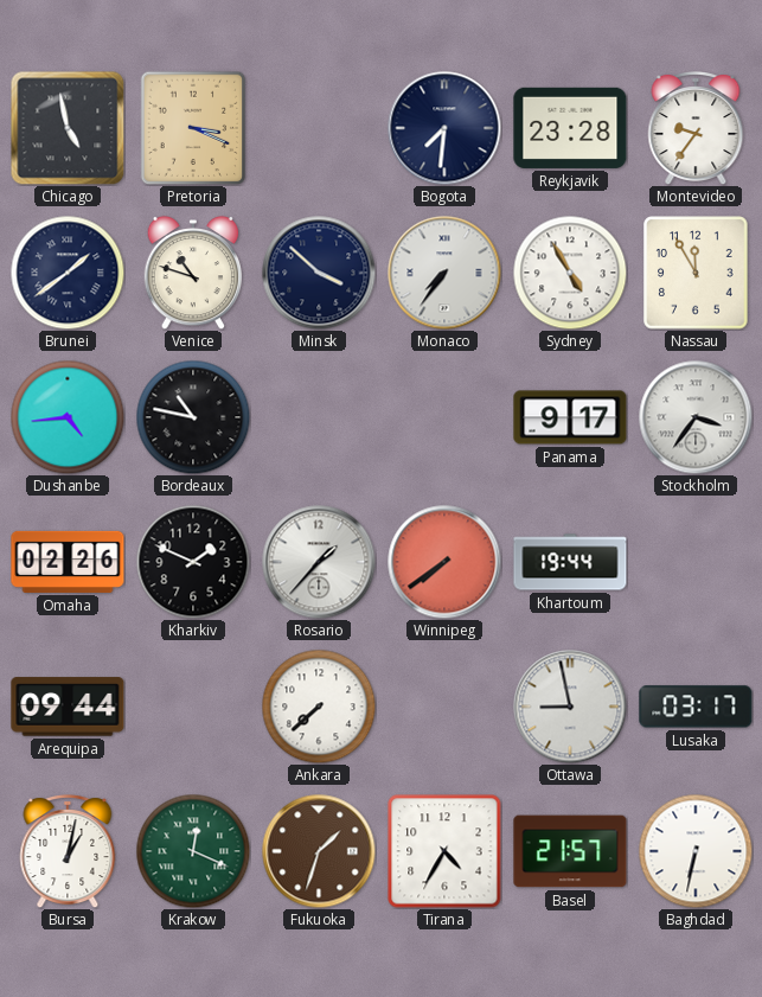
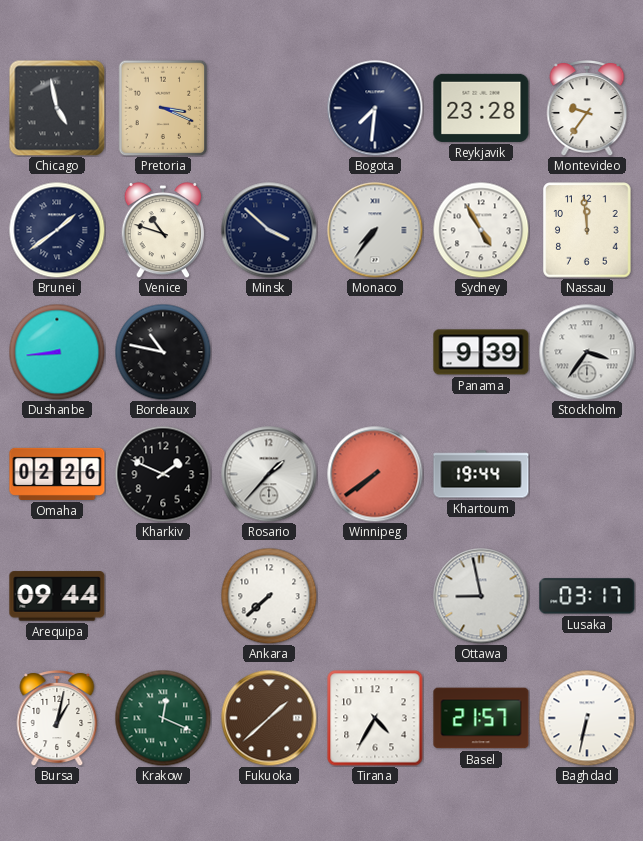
Nassau: 11:55 -> 11:59
Dushanbe: 4:44 -> 8:44
Panama: 9:17 -> 9:39
Fukuoka: 1:33 -> 1:38
